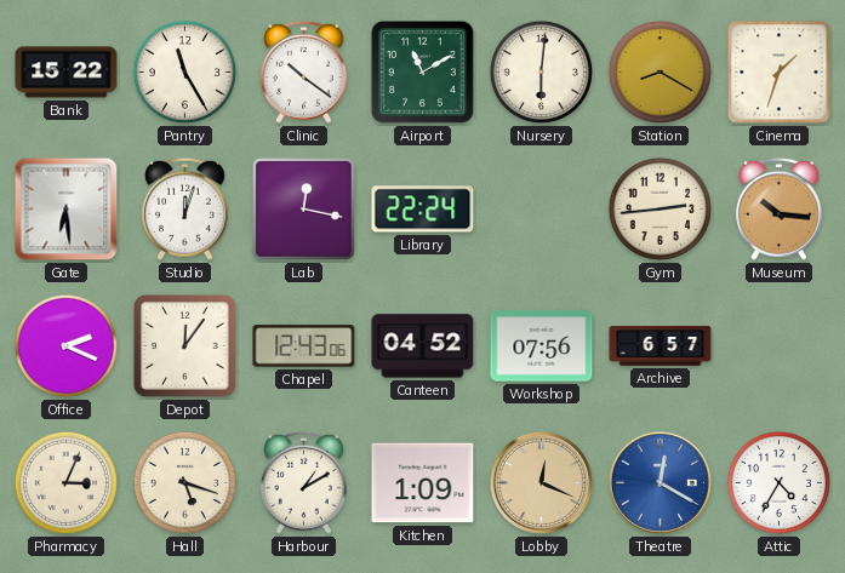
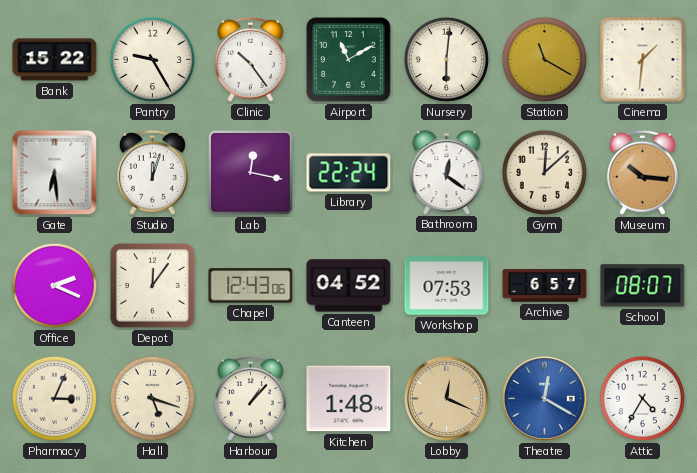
Pantry: 11:25 -> 9:25
Clinic: 10:21 -> 10:24
Station: 8:20 -> 11:20
Cinema: 1:33 -> 1:31
Bathroom: none -> 12:21
Gym: 2:44 -> 12:08
Workshop: 07:56 -> 07:53
School: none -> 08:07
Harbour: 1:10 -> 1:07
Kitchen: 1:09 -> 1:48
